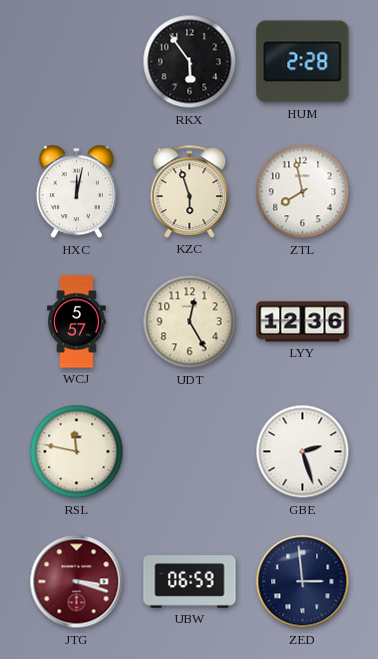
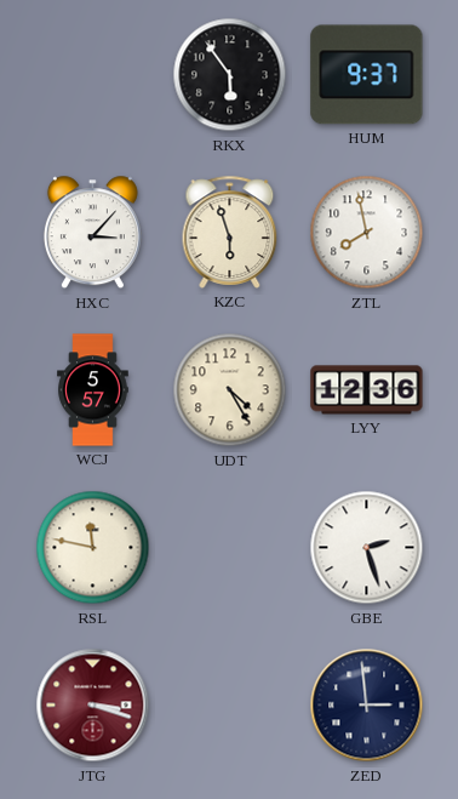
HUM: 2:28 -> 9:37
HXC: 12:02 -> 3:07
UDT: 12:25 -> 4:25
UBW: 06:59 -> none
